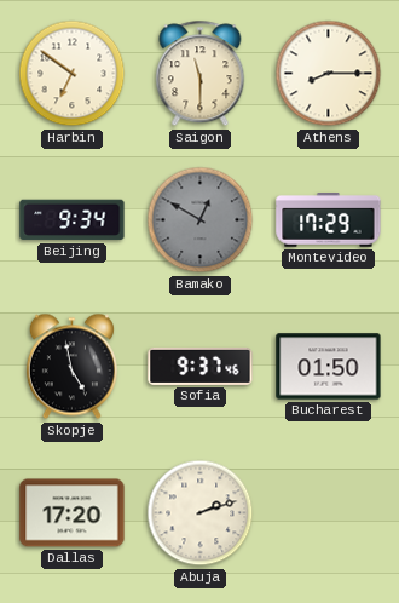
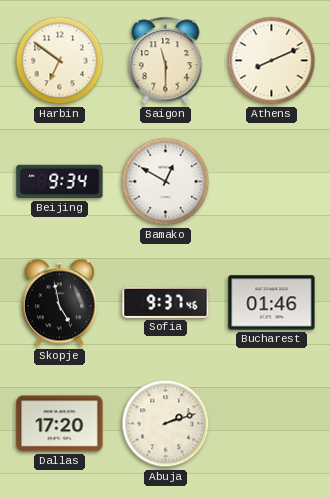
Athens: 8:15 -> 8:11
Bamako dial: grey -> white
Montevideo: 17:29 -> none
Bucharest: 01:50 -> 01:46
